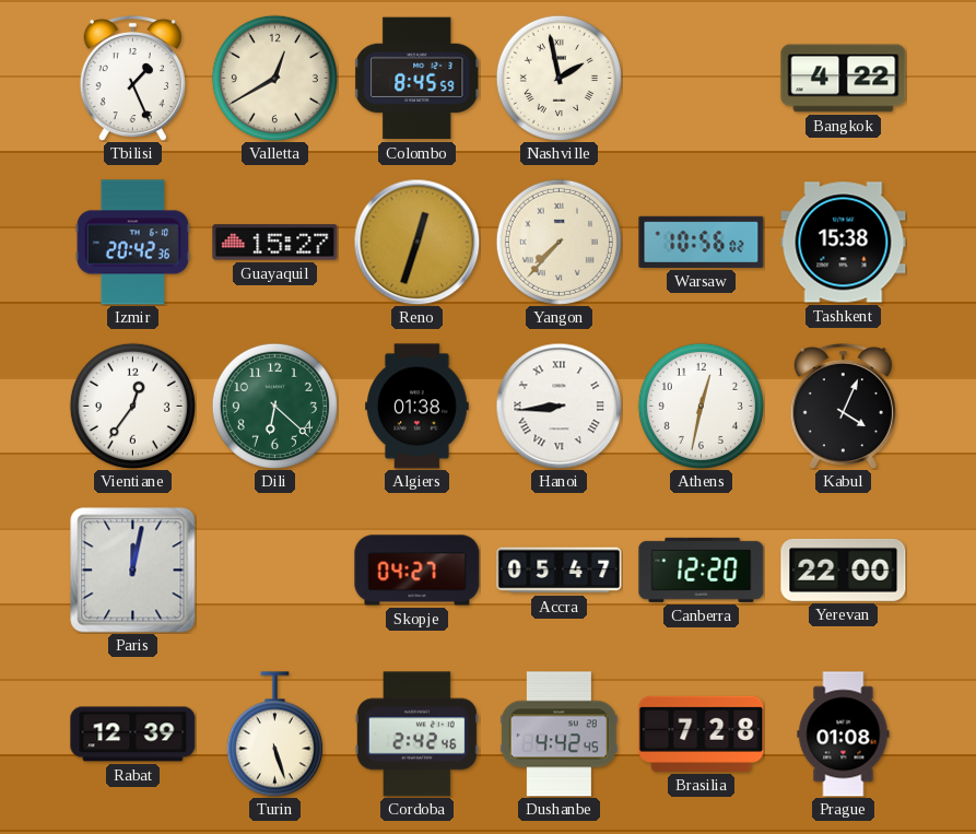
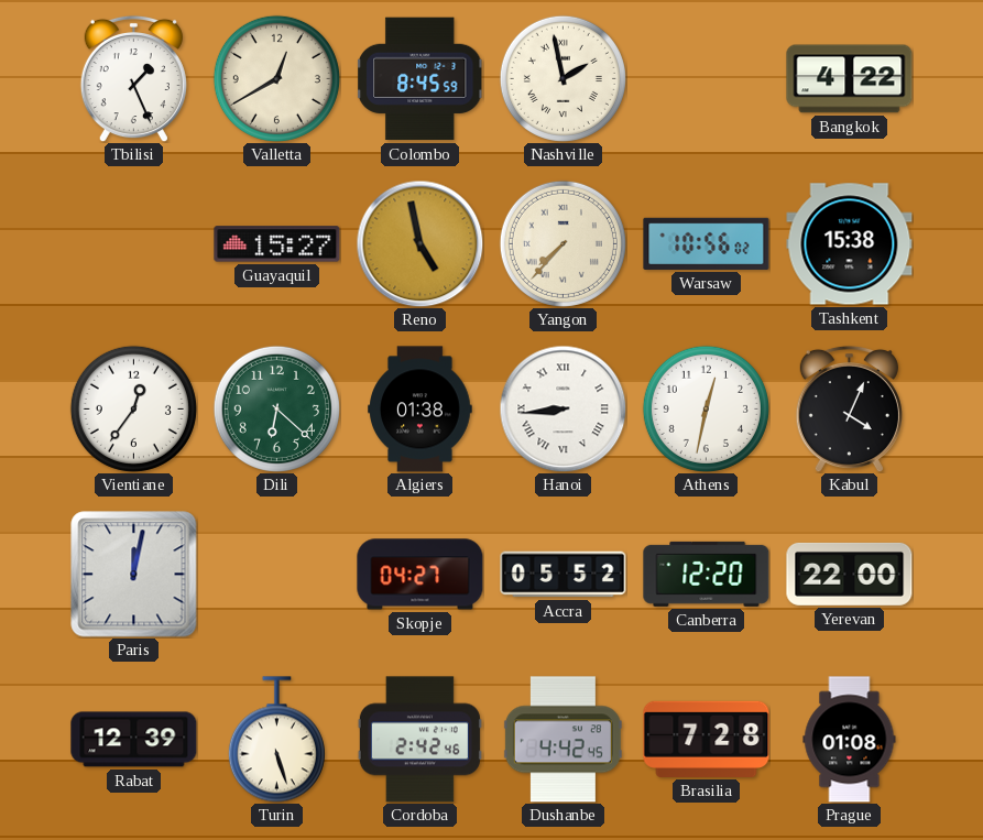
Izmir: 20:42 -> none
Reno: 12:33 -> 4:58
Accra: 05:47 -> 05:52
